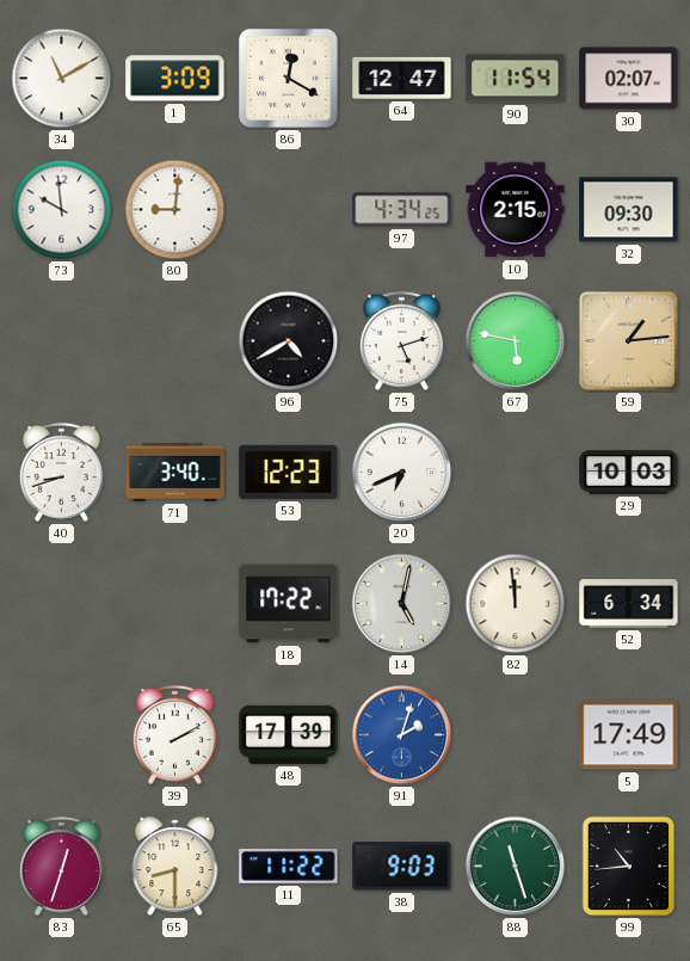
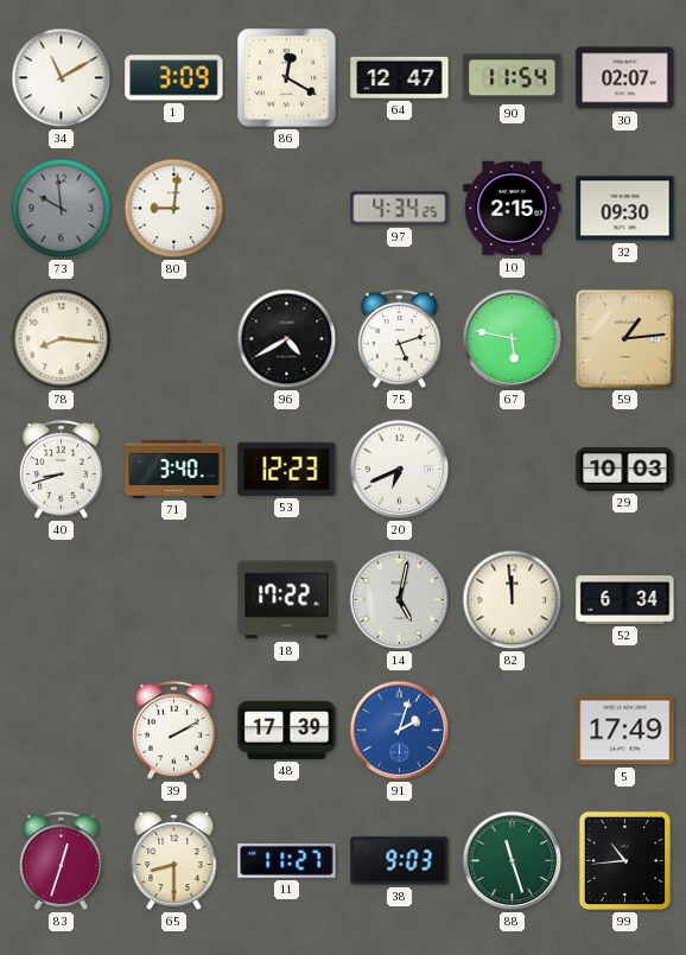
73 dial: white -> grey
78: none -> 8:16
11: 11:22 -> 11:27
